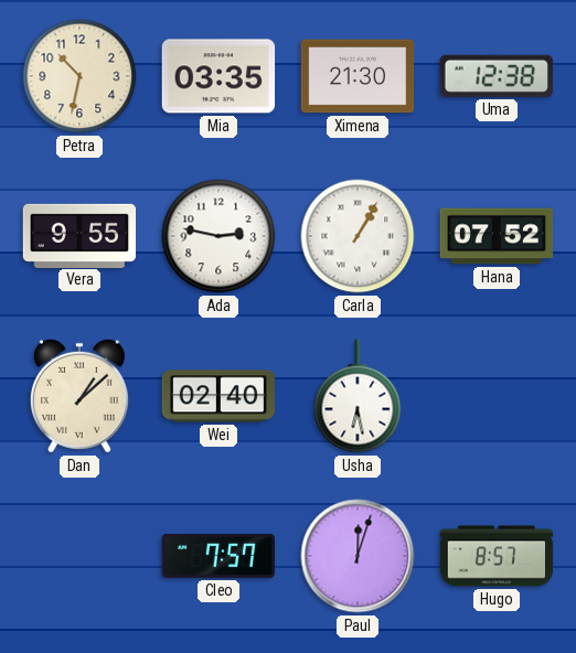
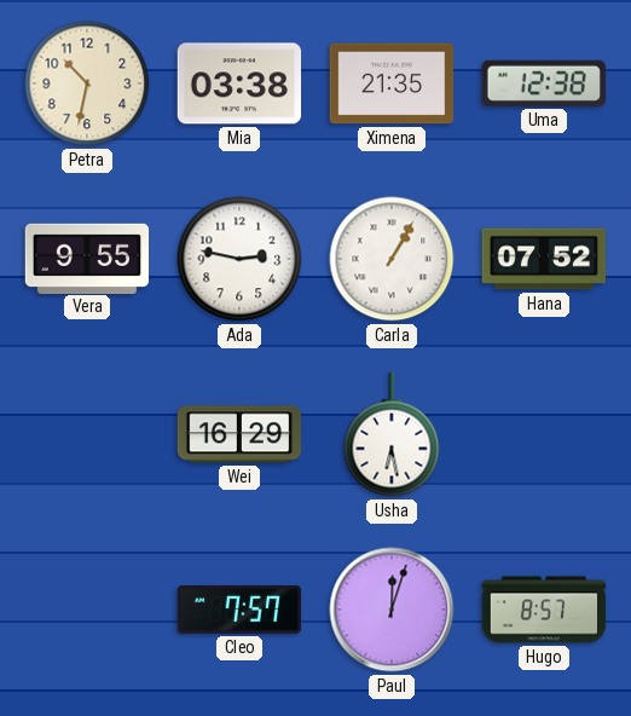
Mia: 03:35 -> 03:38
Ximena: 21:30 -> 21:35
Dan: 1:08 -> none
Wei: 02:40 -> 16:29
